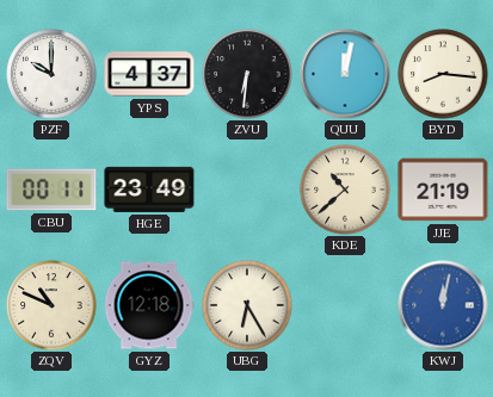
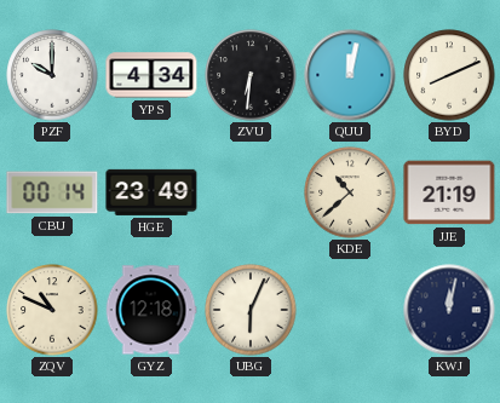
YPS: 4:37 -> 4:34
BYD: 8:16 -> 8:11
CBU: 00:11 -> 00:14
UBG: 6:25 -> 6:04
KWJ dial: blue -> navy
